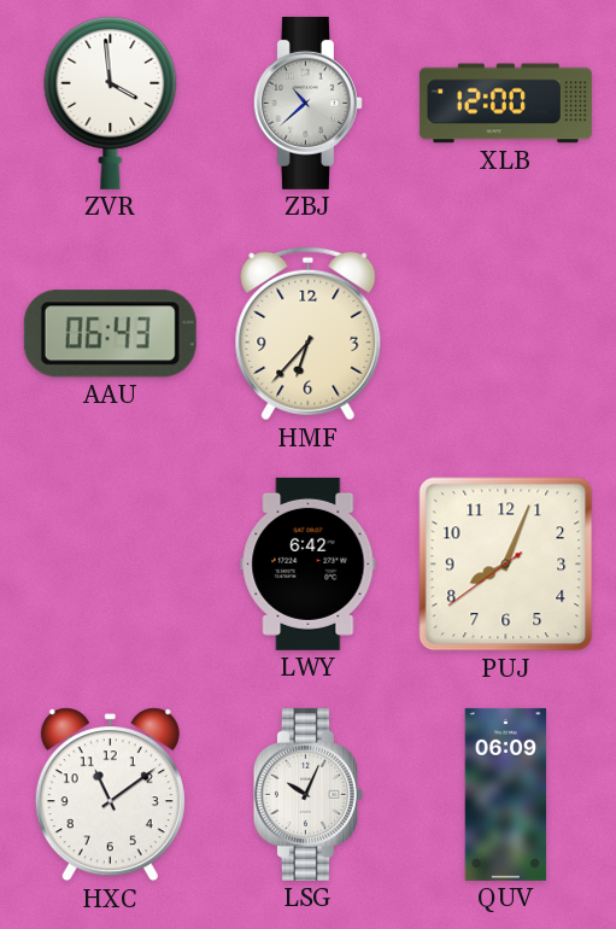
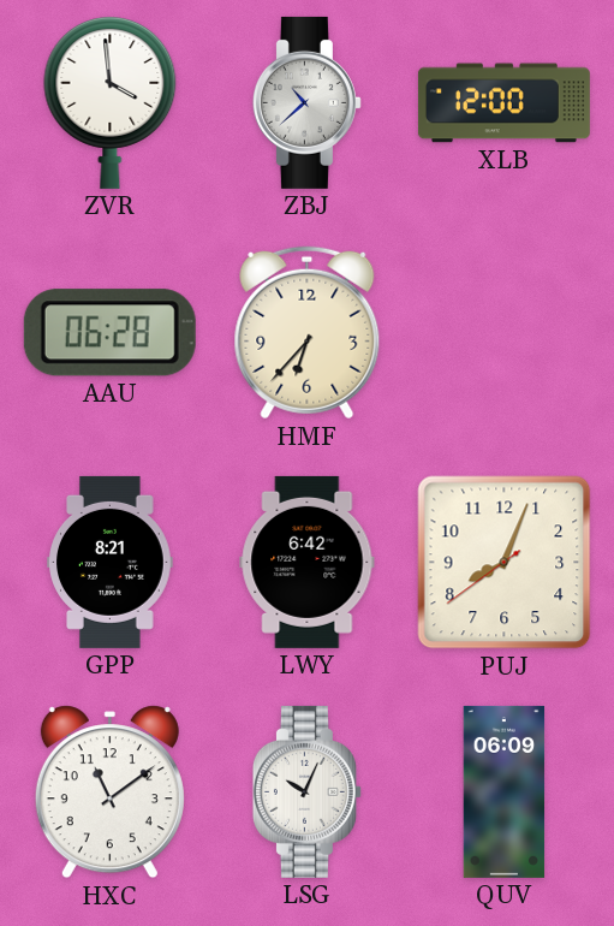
AAU: 06:43 -> 06:28
GPP: none -> 8:21
